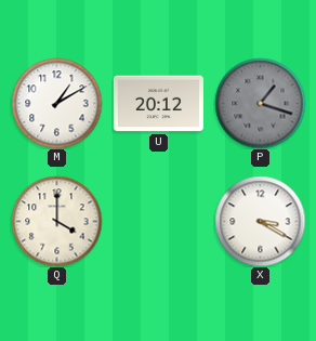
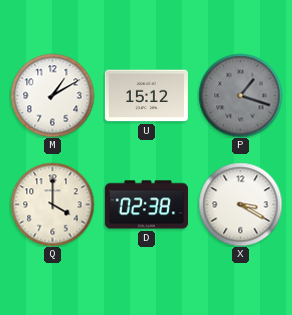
U: 20:12 -> 15:12
D: none -> 02:38
